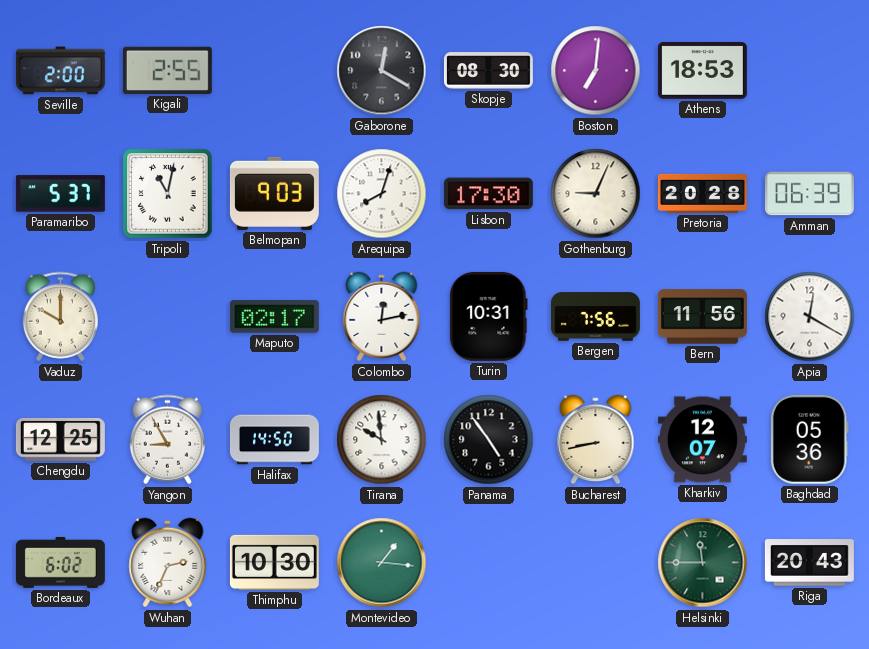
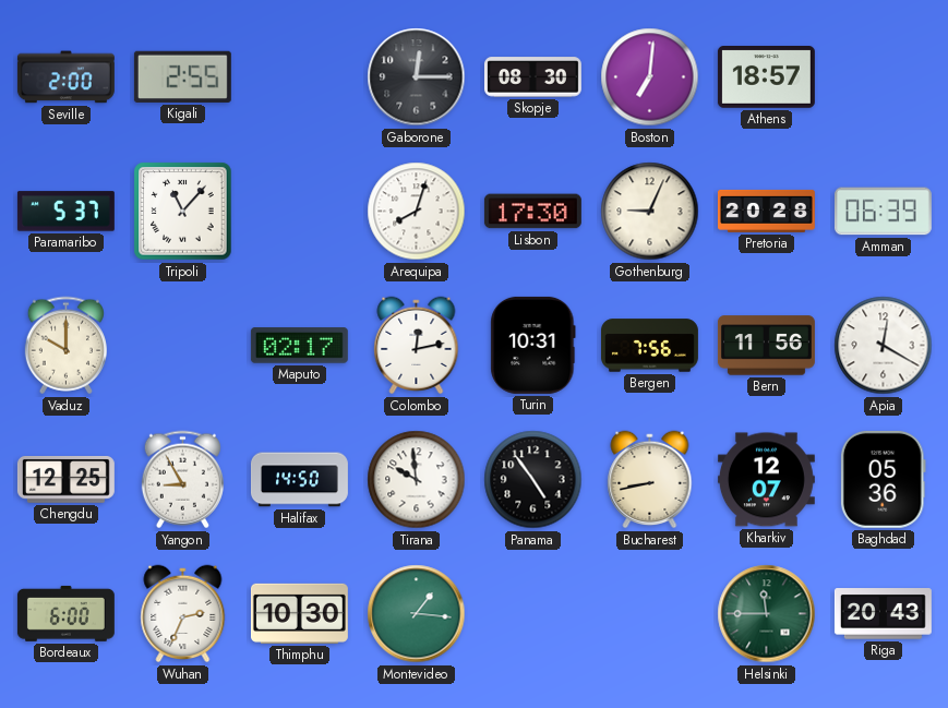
Gaborone: 12:20 -> 12:15
Athens: 18:53 -> 18:57
Tripoli: 11:02 -> 11:07
Belmopan: 9:03 -> none
Bordeaux: 6:02 -> 6:00
